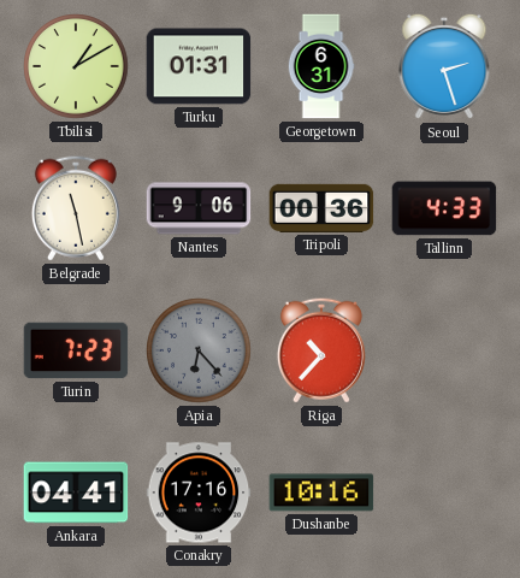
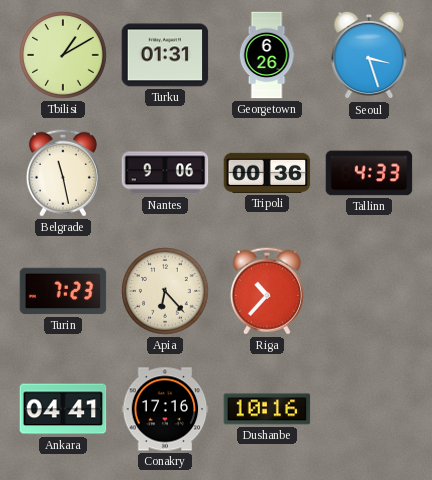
Georgetown: 6:31 -> 6:26
Seoul: 2:27 -> 3:27
Apia dial: grey -> cream
